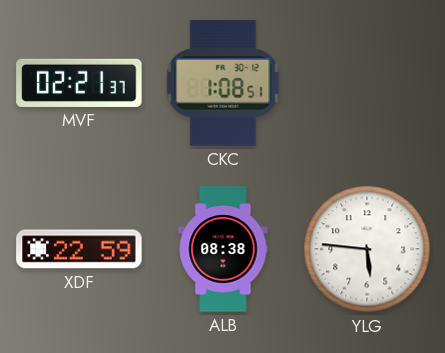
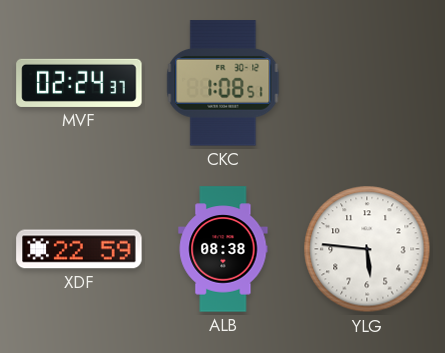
MVF: 02:21 -> 02:24
